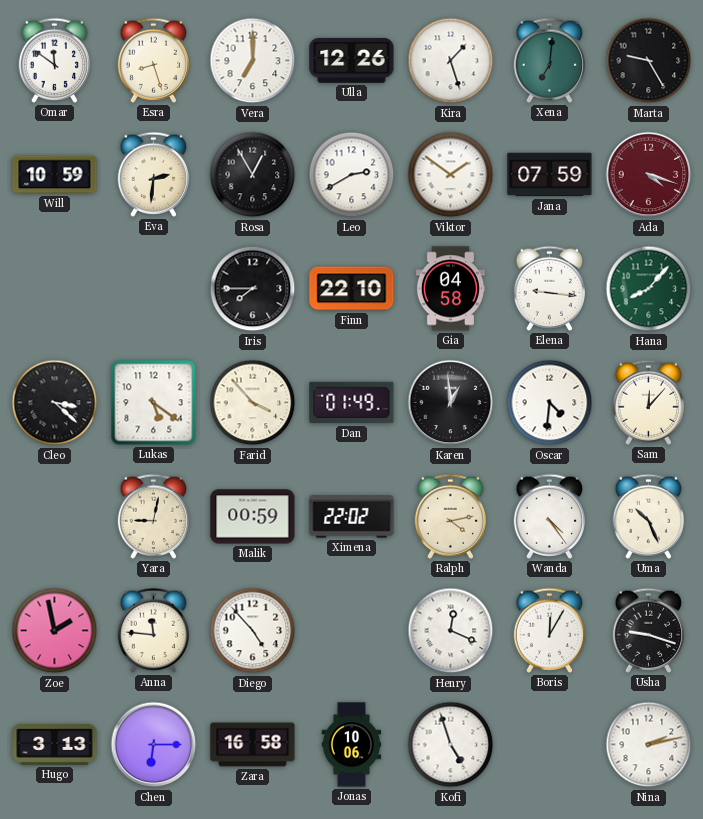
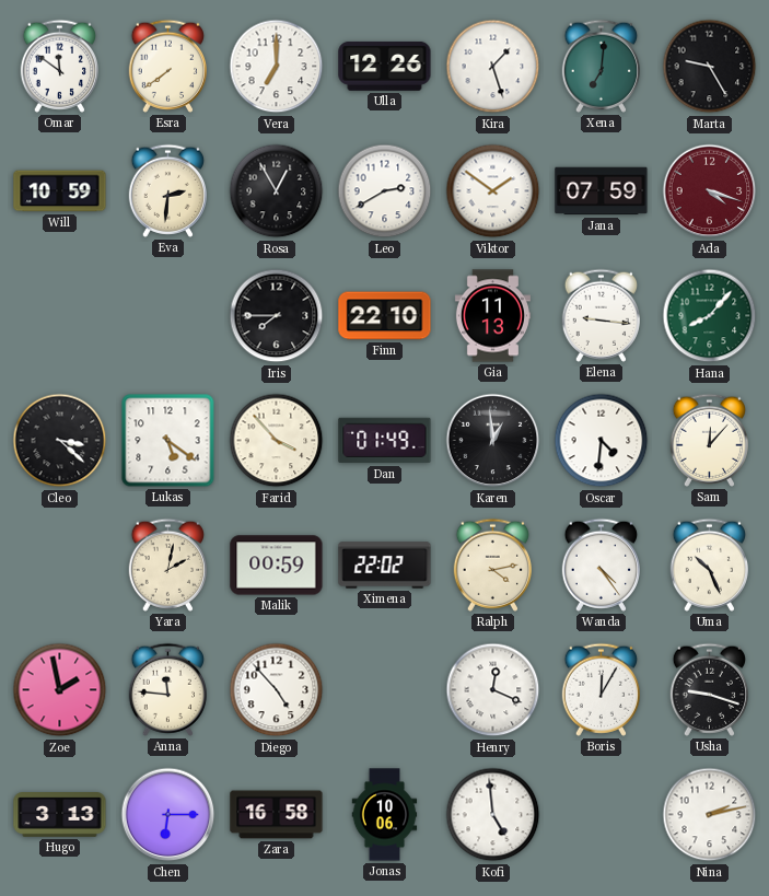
Esra: 8:27 -> 7:39
Gia: 04:58 -> 11:13
Yara: 9:02 -> 2:02
Kofi: 4:57 -> 4:59
